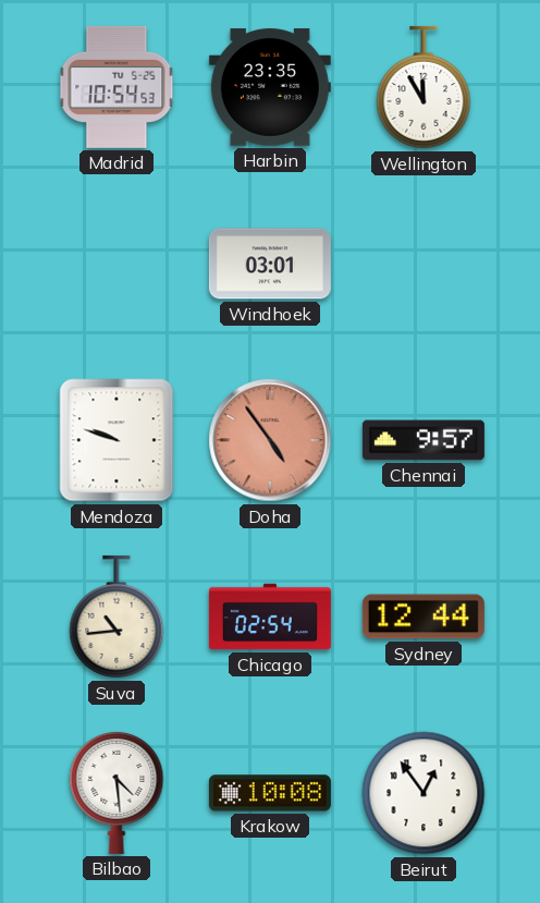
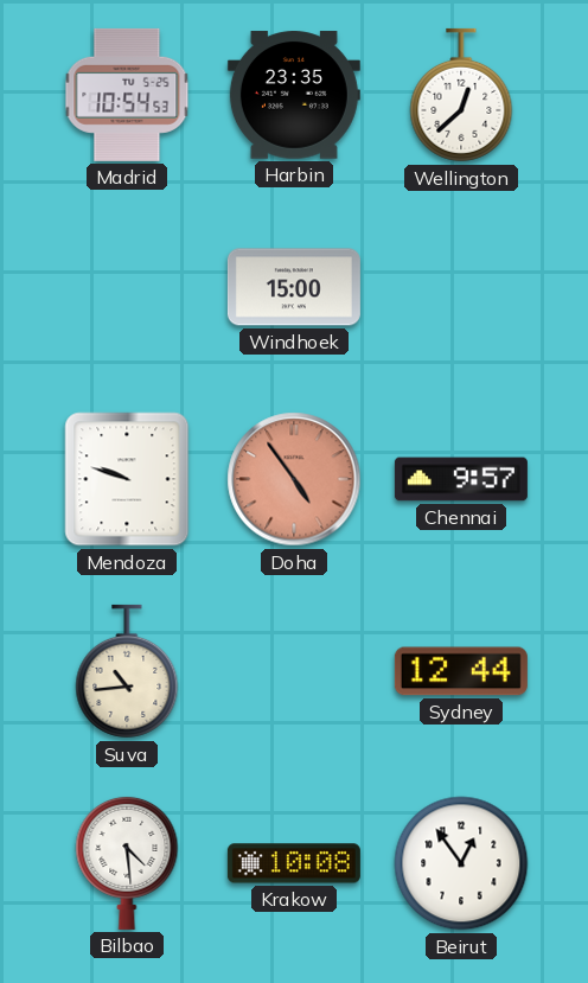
Wellington: 11:55 -> 12:38
Windhoek: 03:01 -> 15:00
Chicago: 02:54 -> none
